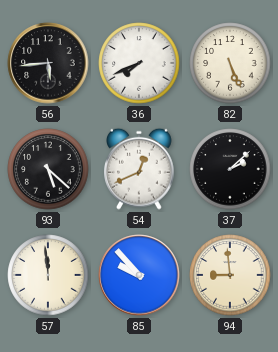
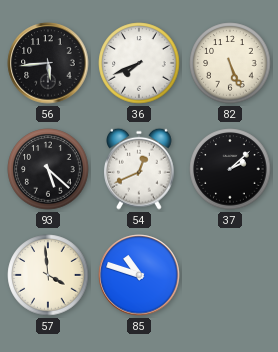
57: 11:59 -> 3:59
85: 9:53 -> 10:48
94: 8:59 -> none
